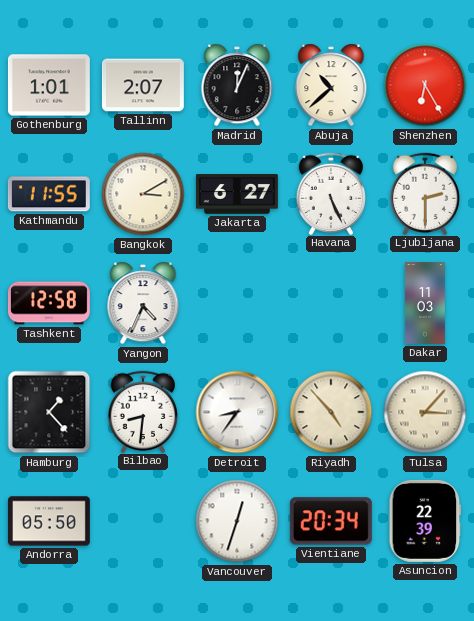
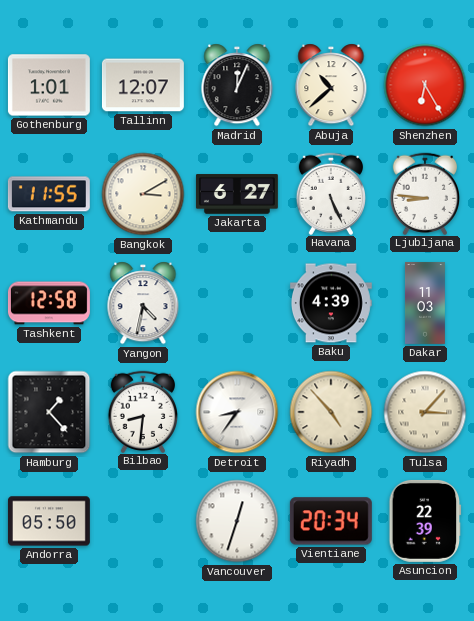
Tallinn: 2:07 -> 12:07
Ljubljana: 2:30 -> 8:46
Yangon: 4:34 -> 4:32
Baku: none -> 4:39
